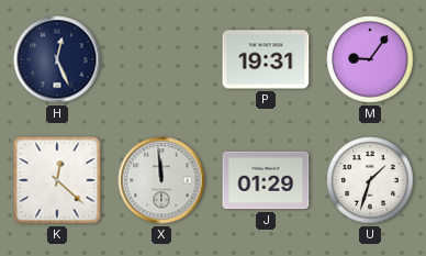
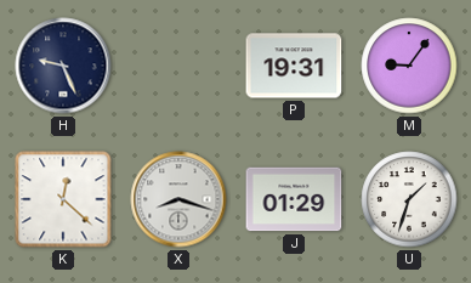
H: 12:26 -> 9:26
X: 11:59 -> 8:18
